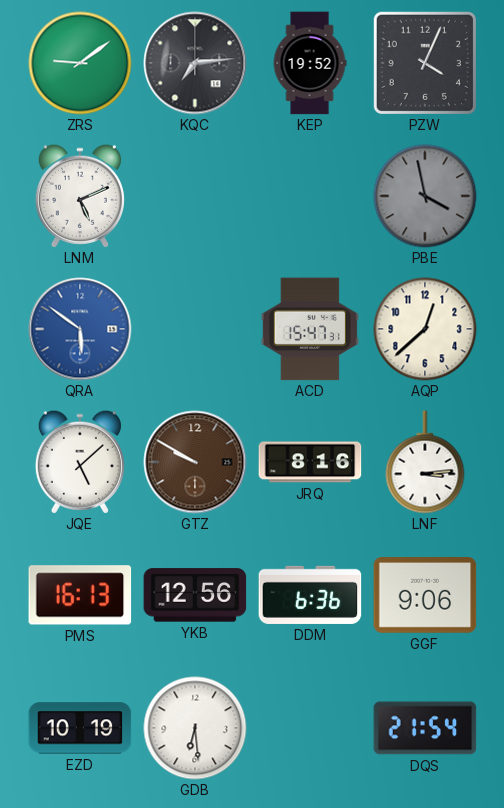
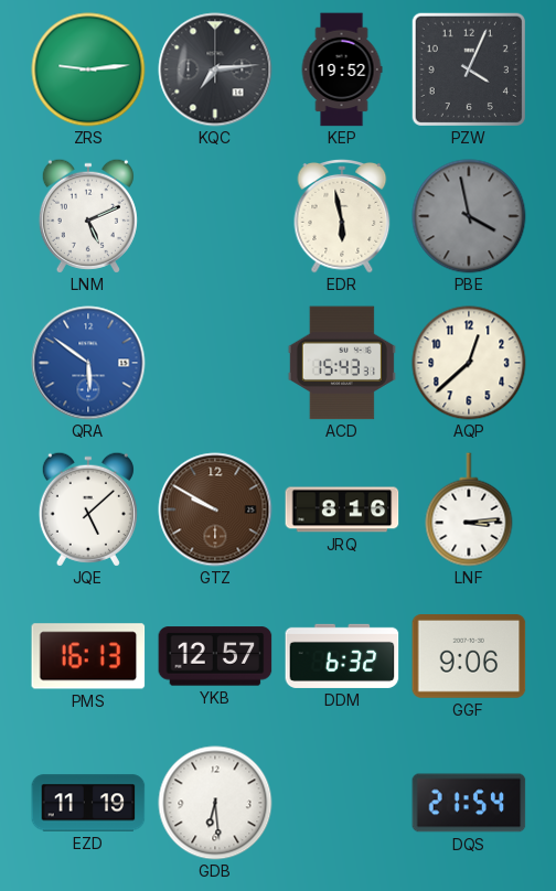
ZRS: 9:09 -> 9:14
EDR: none -> 5:58
ACD: 15:47 -> 15:43
YKB: 12:56 -> 12:57
DDM: 6:36 -> 6:32
EZD: 10:19 -> 11:19
